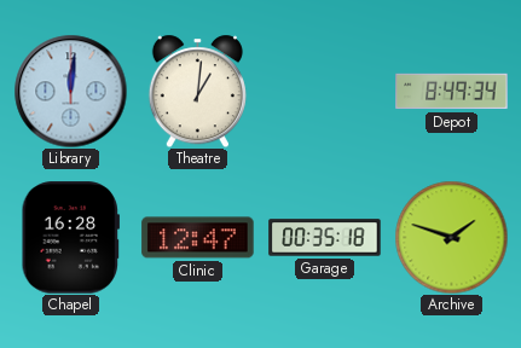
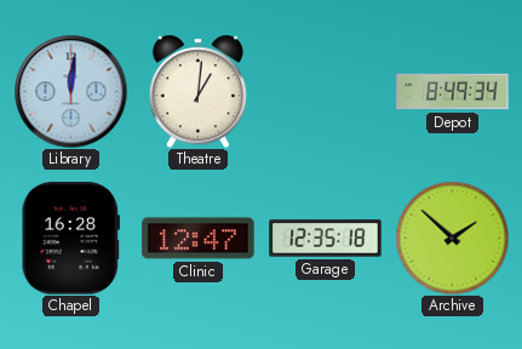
Garage: 00:35 -> 12:35
Archive: 1:48 -> 1:52
